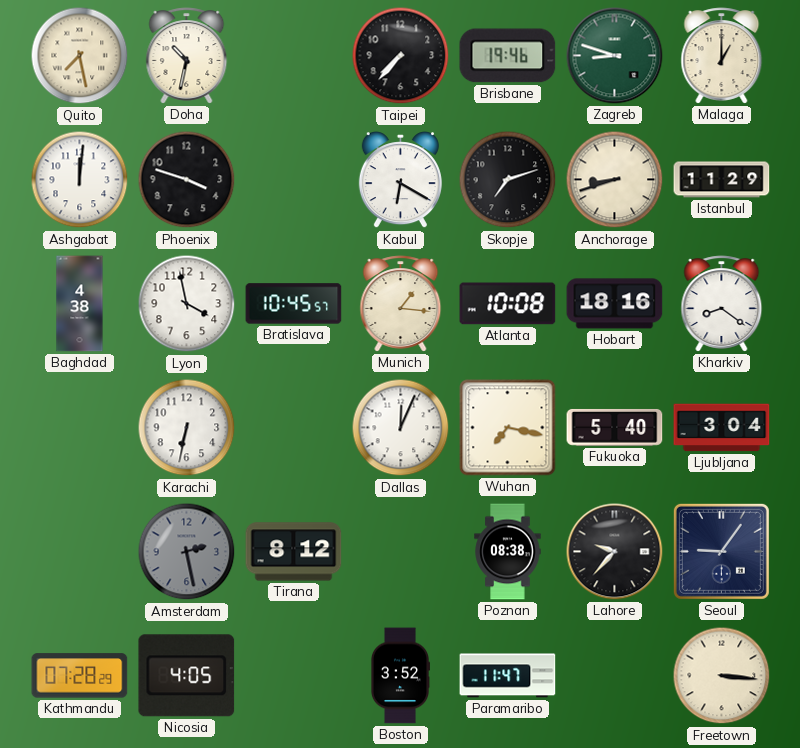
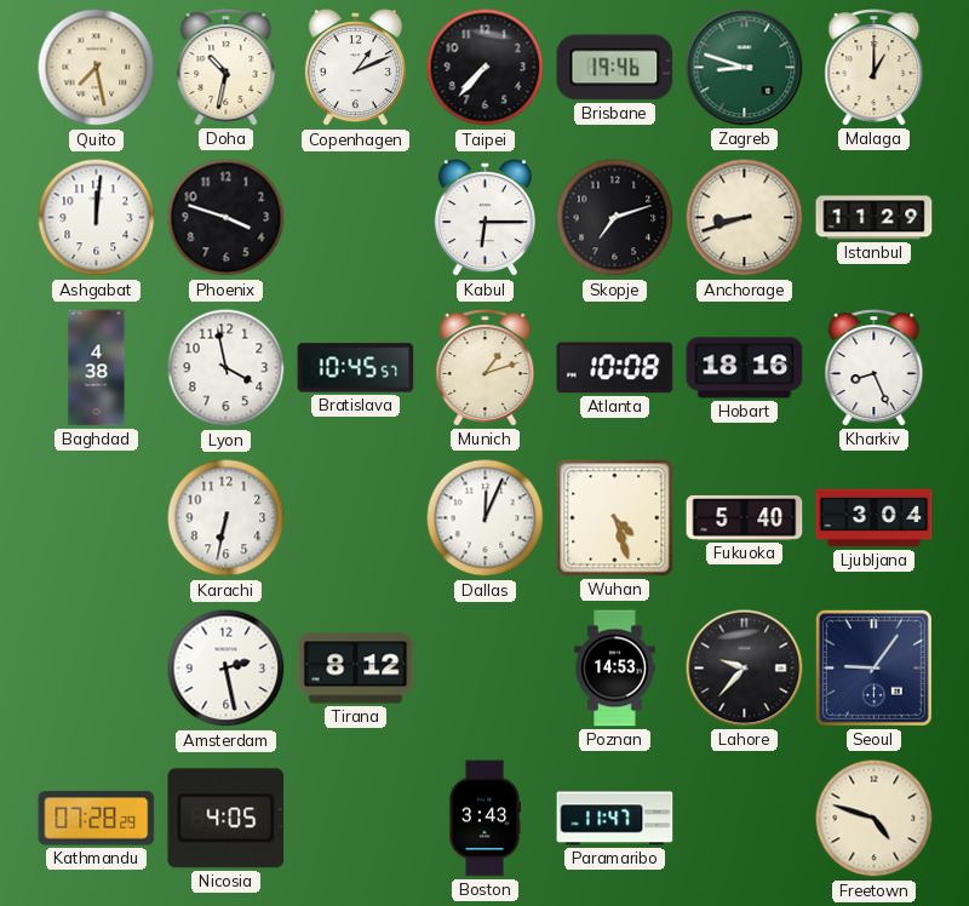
Copenhagen: none -> 1:11
Kabul: 6:20 -> 6:15
Munich: 1:16 -> 1:12
Kharkiv: 8:21 -> 8:26
Wuhan: 7:17 -> 4:27
Amsterdam dial: grey -> white
Poznan: 08:38 -> 14:53
Boston: 3:52 -> 3:43
Freetown: 3:16 -> 4:48
